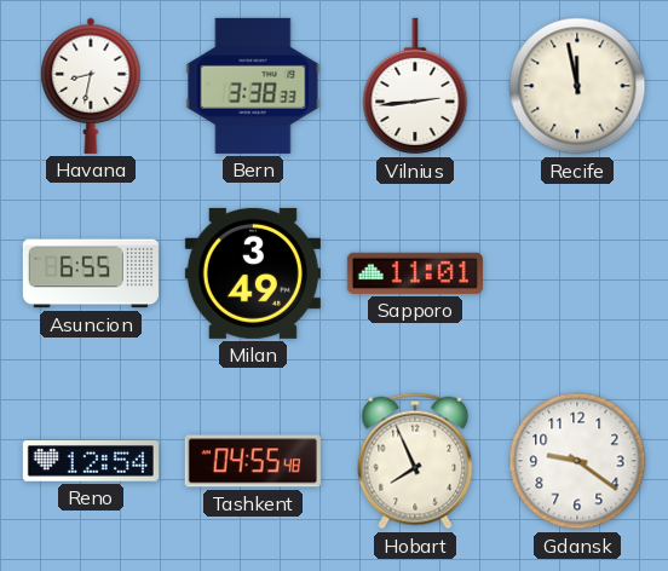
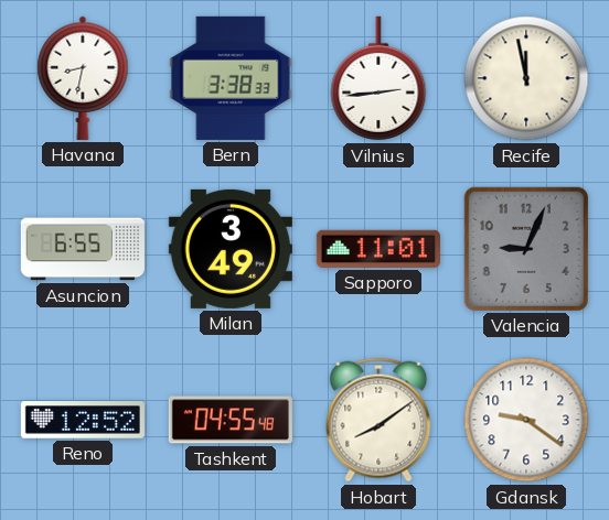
Valencia: none -> 9:04
Reno: 12:54 -> 12:52
Hobart: 7:56 -> 8:09
